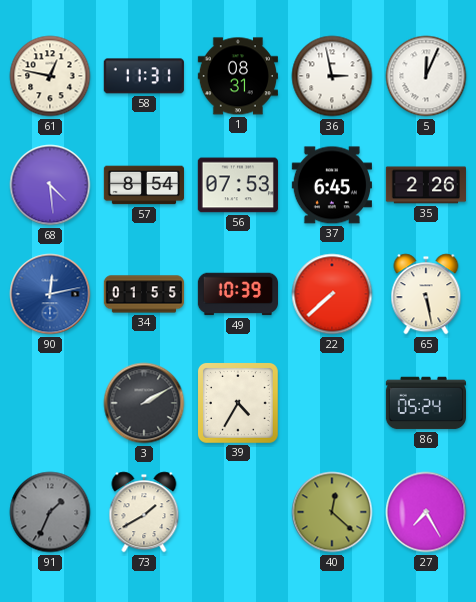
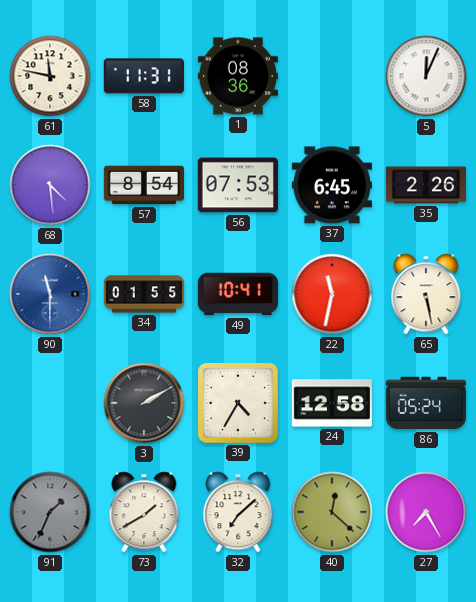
61: 12:47 -> 11:47
1: 08:31 -> 08:36
36: 2:58 -> none
90: 12:13 -> 11:30
49: 10:39 -> 10:41
22: 7:38 -> 11:32
24: none -> 12:58
32: none -> 7:08
